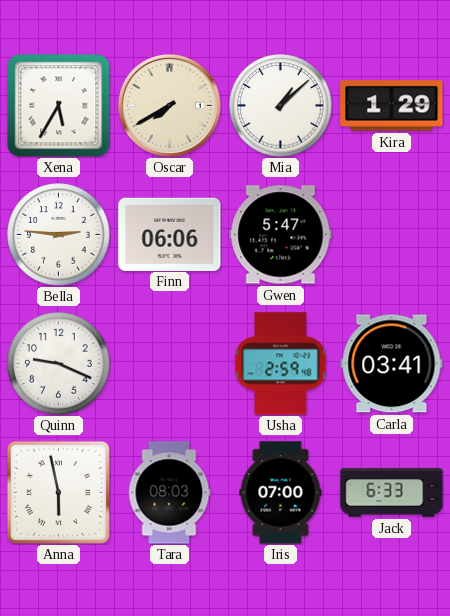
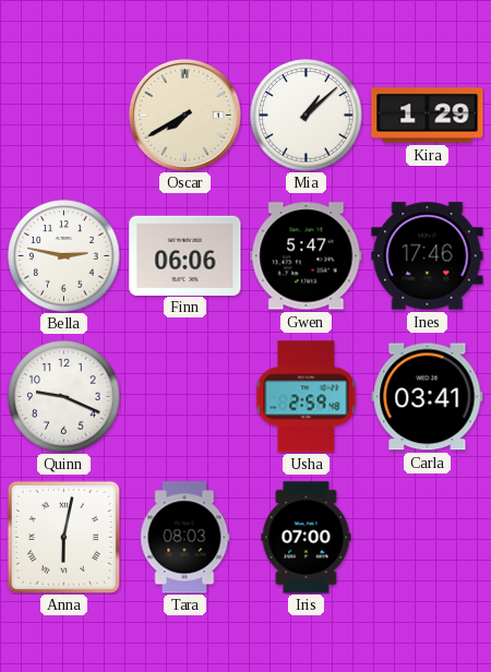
Xena: 5:35 -> none
Bella: 2:46 -> 2:47
Ines: none -> 17:46
Anna: 5:58 -> 6:02
Jack: 6:33 -> none
